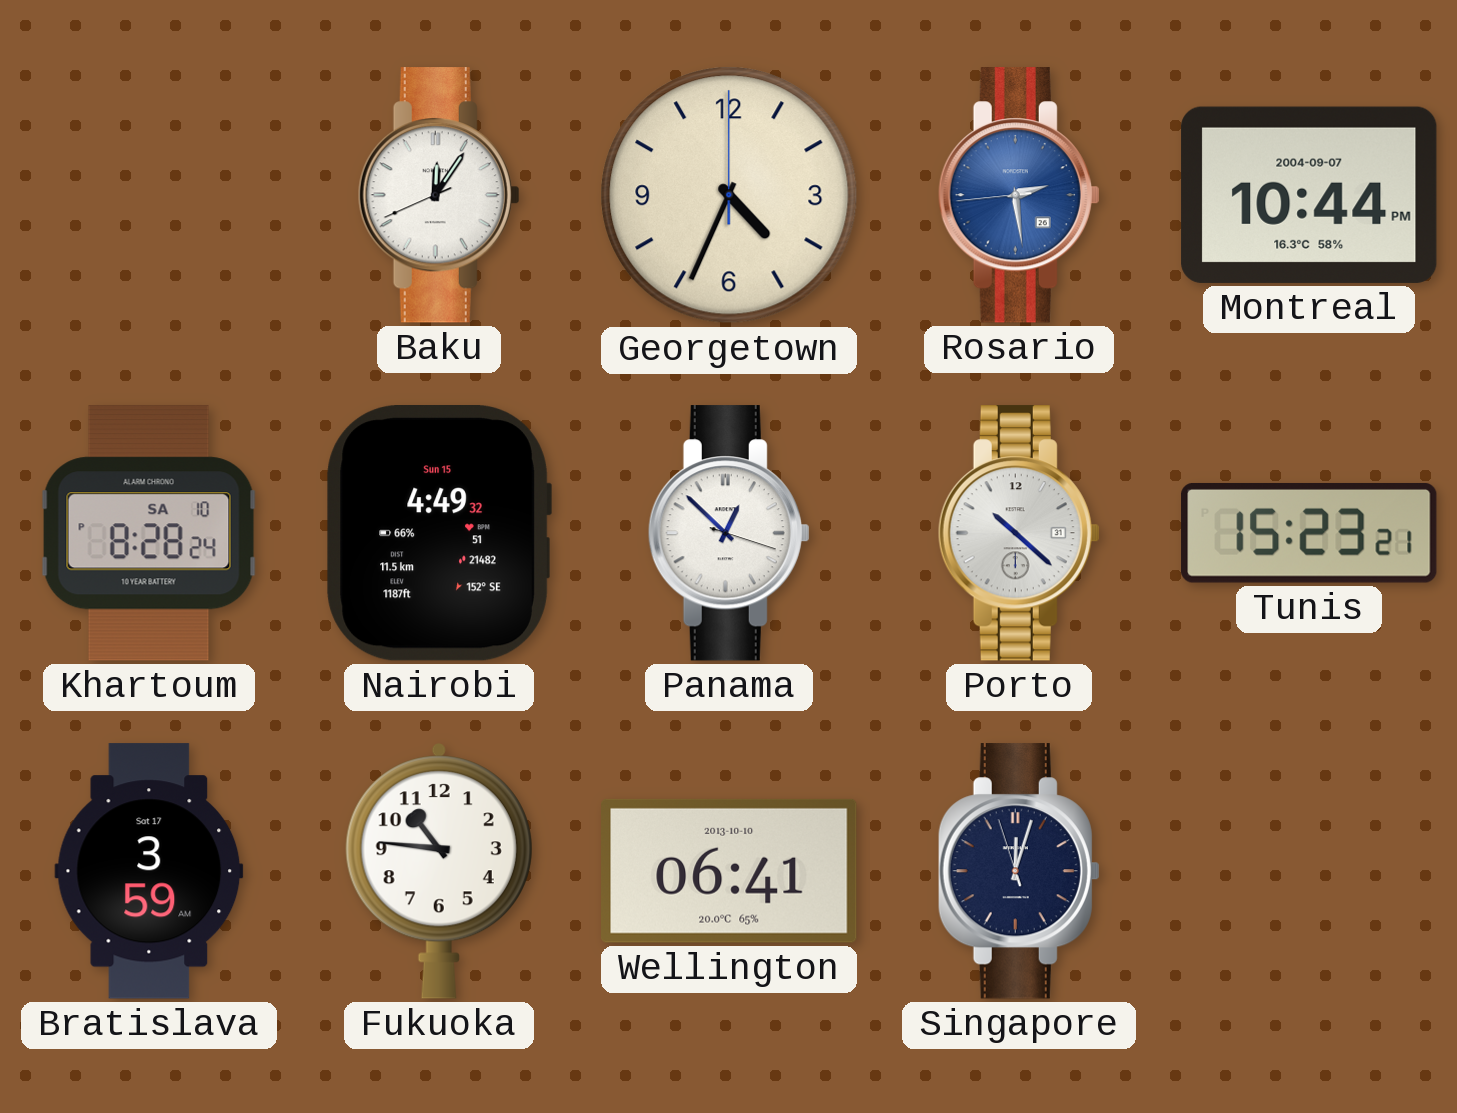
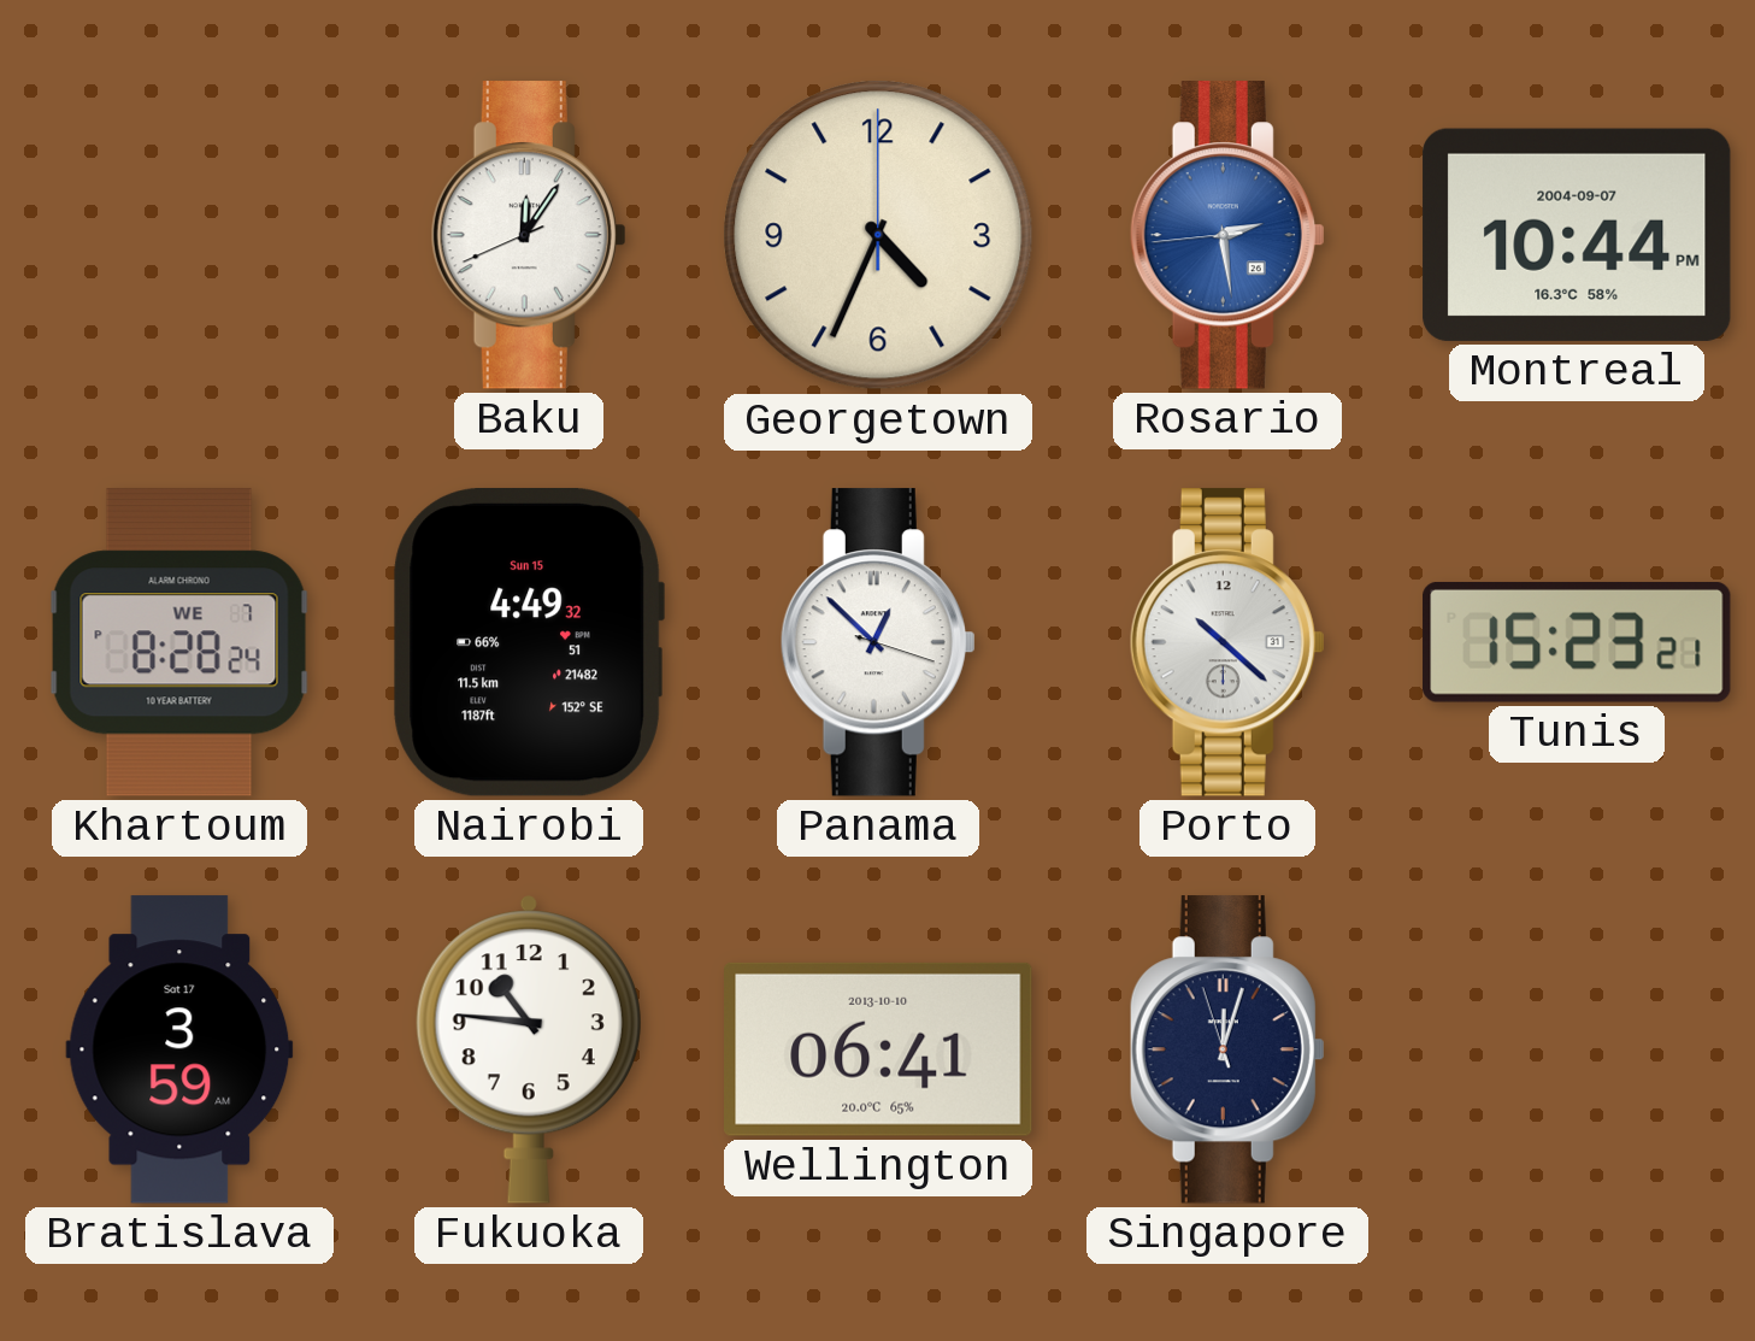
Khartoum date: SA 10 -> WE 7
